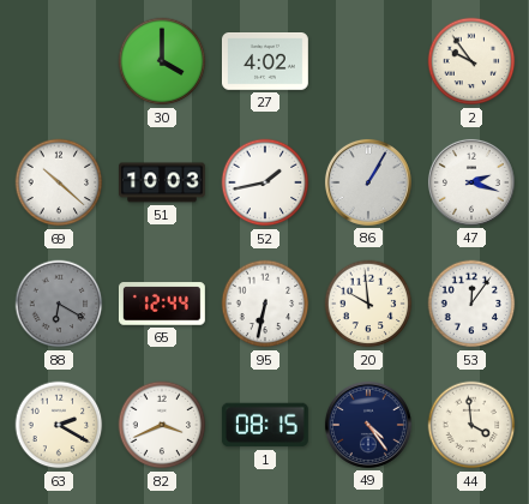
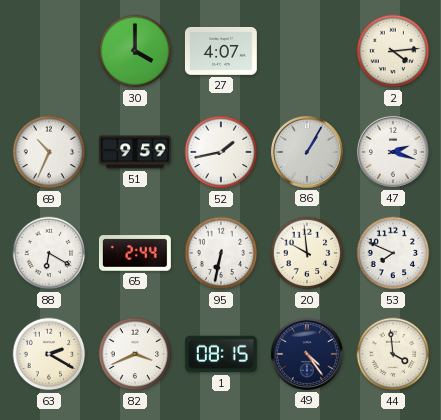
27: 4:02 -> 4:07
2: 9:54 -> 4:14
69: 10:22 -> 10:34
51: 10:03 -> 9:59
88 dial: grey -> white
65: 12:44 -> 2:44
53: 12:06 -> 7:49
